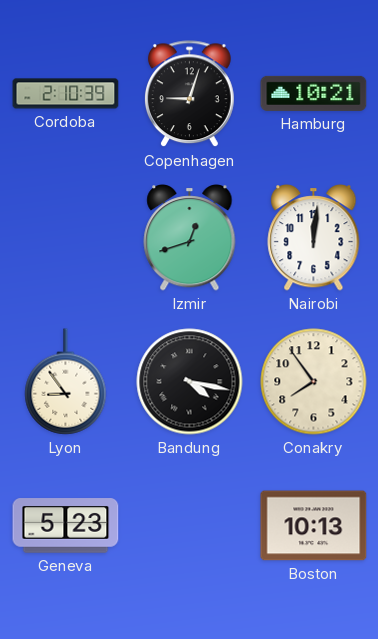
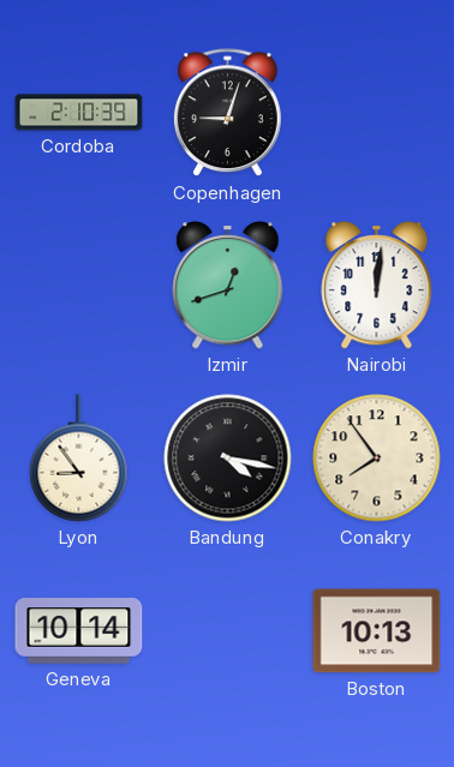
Hamburg: 10:21 -> none
Geneva: 5:23 -> 10:14
